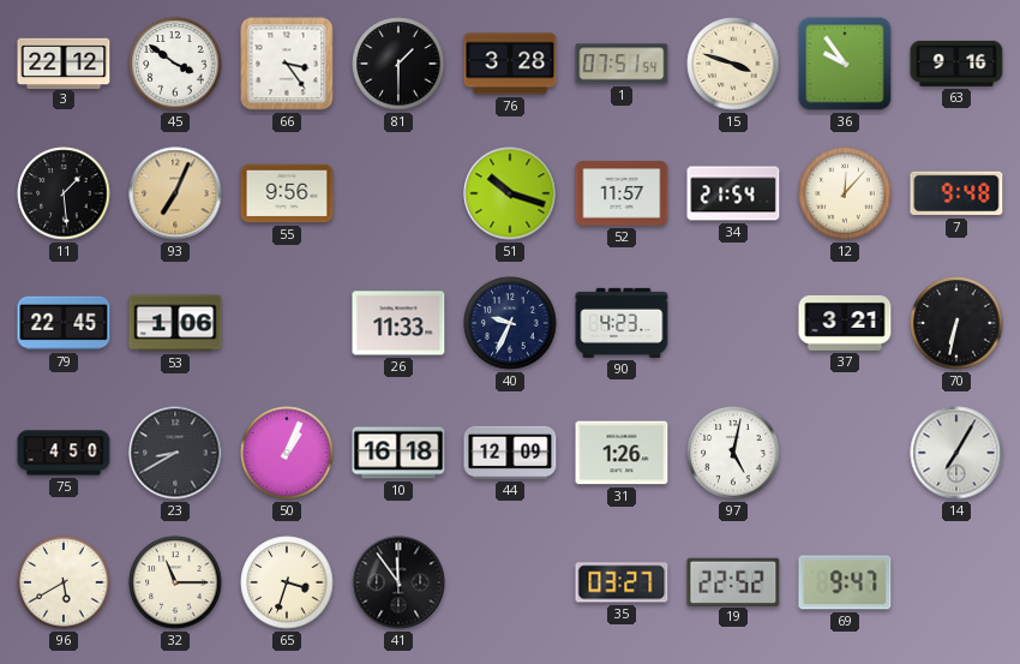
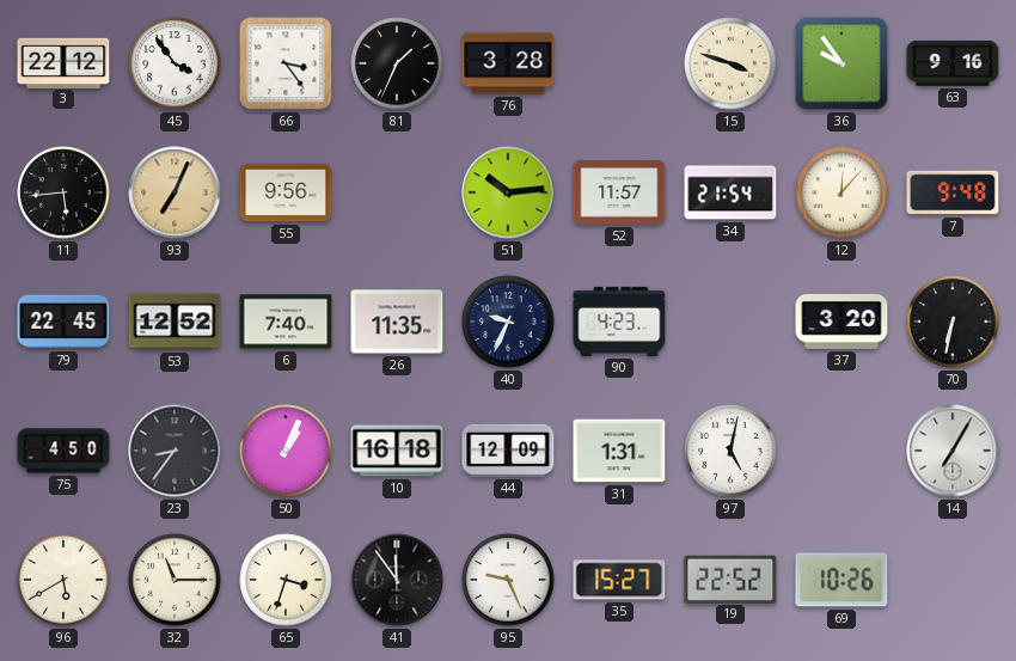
45: 3:51 -> 3:54
81: 1:30 -> 1:34
1: 07:51 -> none
11: 1:29 -> 5:44
51: 10:18 -> 10:14
53: 1:06 -> 12:52
6: none -> 7:40
26: 11:33 -> 11:35
37: 3:21 -> 3:20
23: 8:40 -> 8:36
31: 1:26 -> 1:31
95: none -> 9:26
35: 03:27 -> 15:27
69: 9:47 -> 10:26
